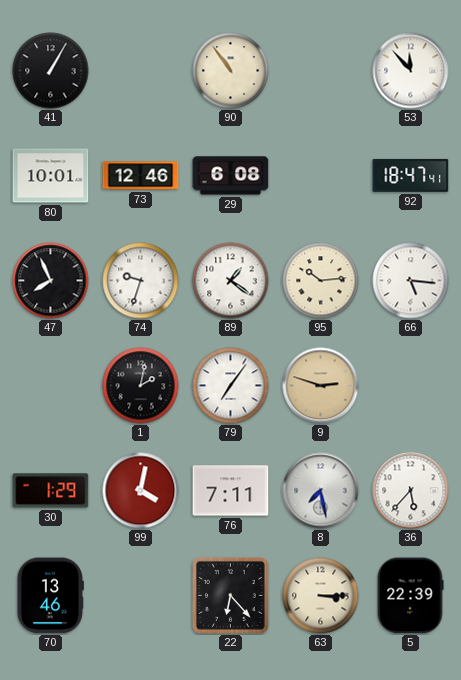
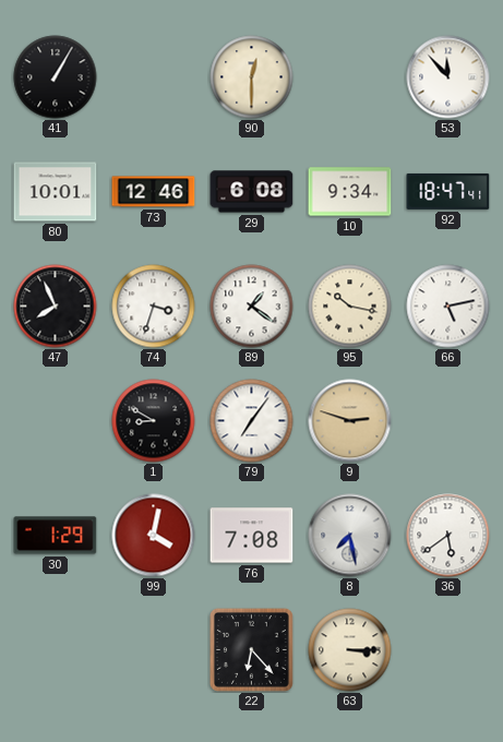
90: 10:54 -> 12:30
10: none -> 9:34
74: 9:33 -> 3:33
95: 10:14 -> 10:17
66: 5:16 -> 5:13
1: 2:02 -> 8:50
76: 7:11 -> 7:08
36: 5:37 -> 5:39
70: 13:46 -> none
5: 22:39 -> none
